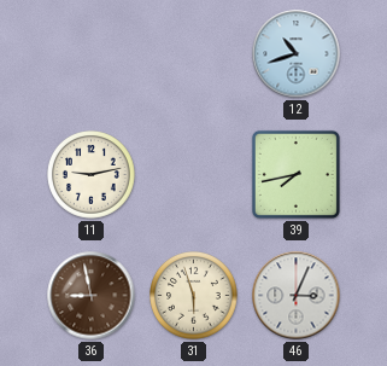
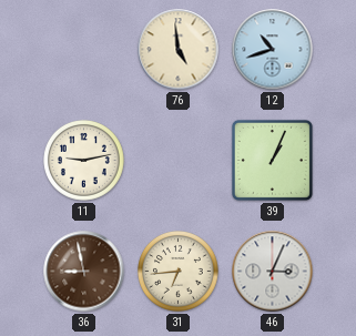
76: none -> 4:59
39: 7:43 -> 1:04
31: 5:57 -> 6:44
